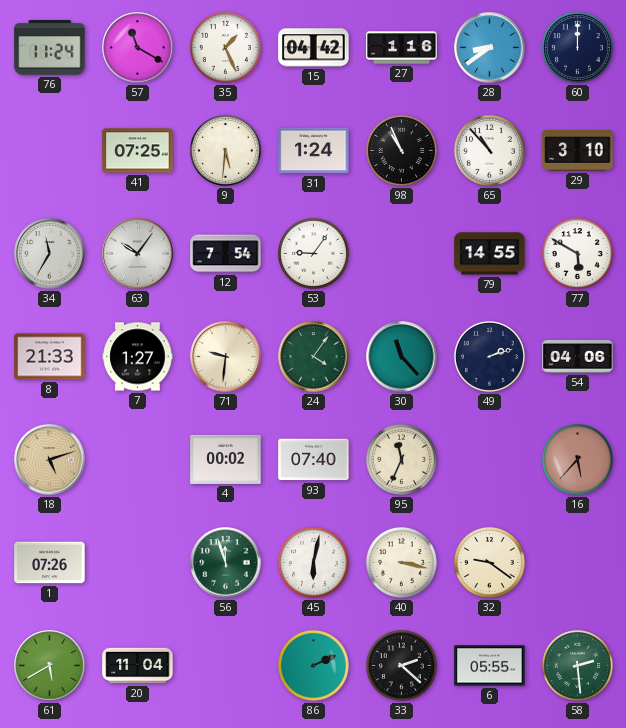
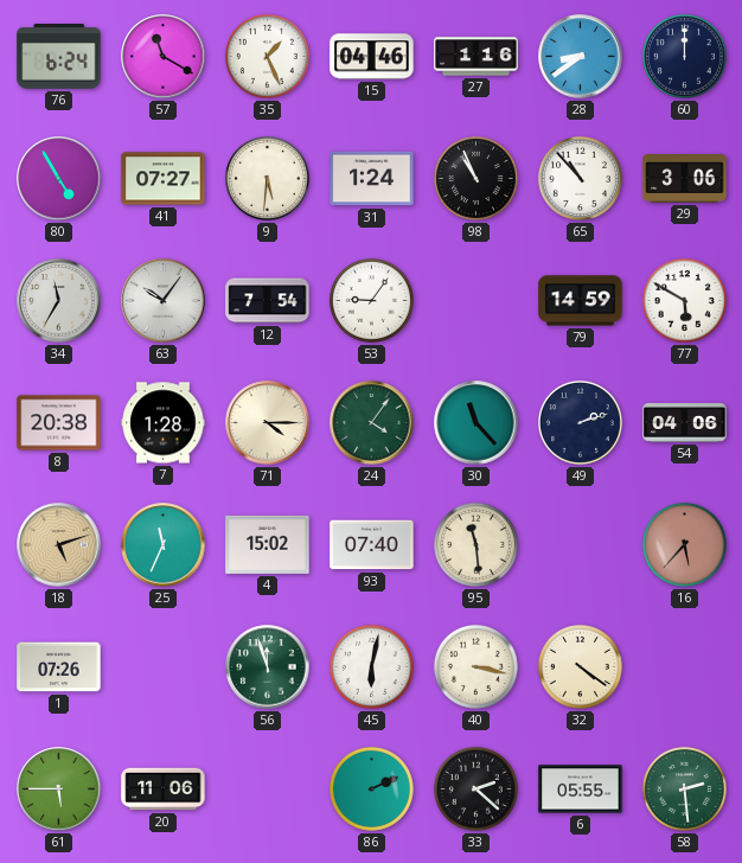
76: 11:24 -> 6:24
15: 04:42 -> 04:46
80: none -> 4:55
41: 07:25 -> 07:27
29: 3:10 -> 3:06
79: 14:55 -> 14:59
8: 21:33 -> 20:38
7: 1:27 -> 1:28
71: 9:31 -> 4:15
25: none -> 11:34
4: 00:02 -> 15:02
95: 11:34 -> 11:29
32: 9:21 -> 4:21
61: 5:40 -> 5:45
20: 11:04 -> 11:06
